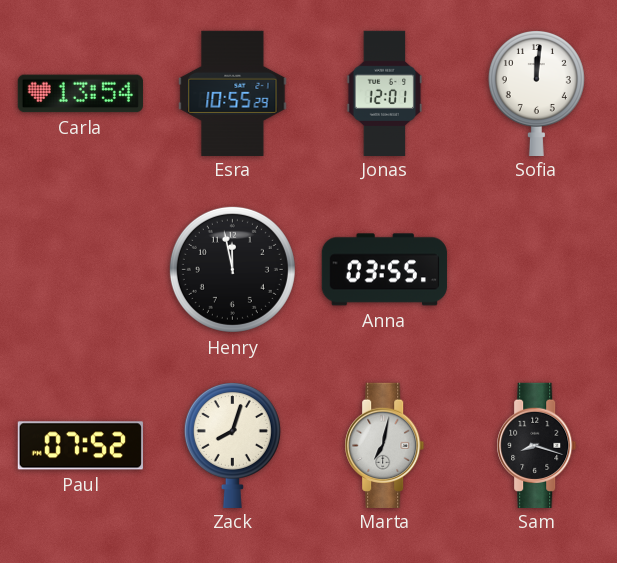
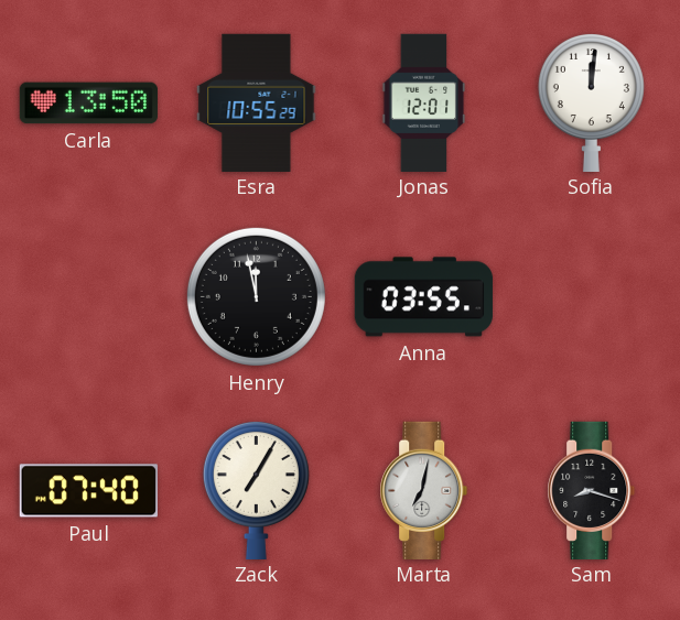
Carla: 13:54 -> 13:50
Paul: 07:52 -> 07:40
Zack: 8:03 -> 7:05
